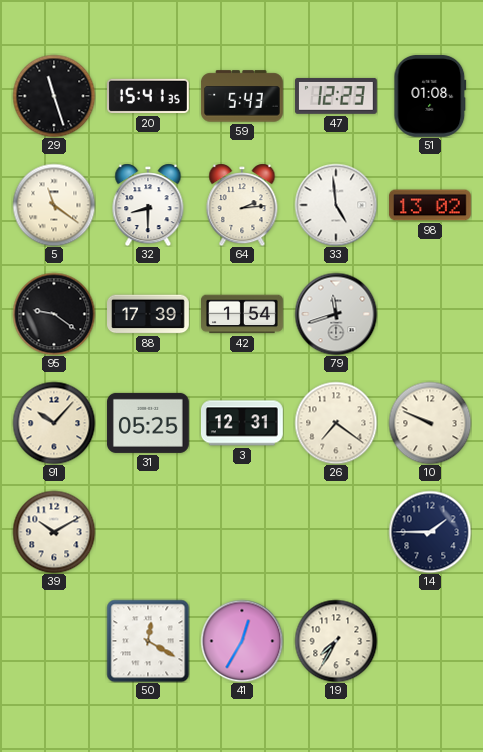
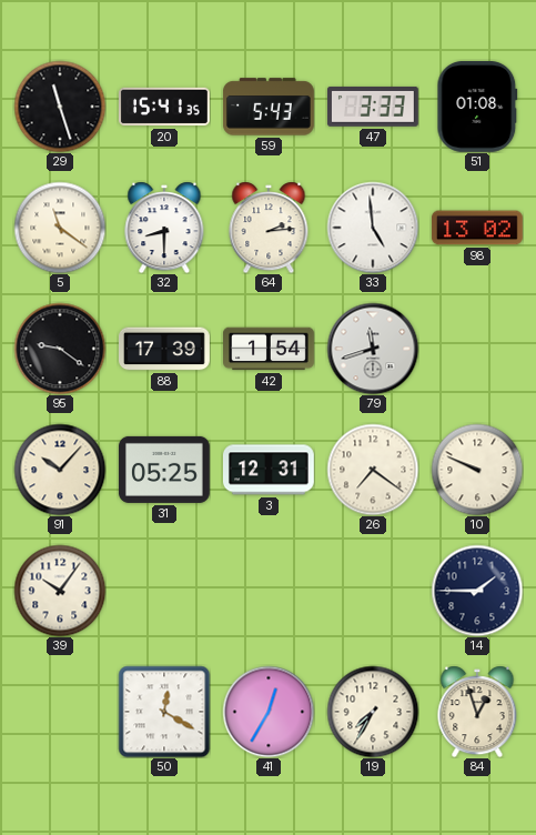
47: 12:23 -> 3:33
39: 10:10 -> 10:06
84: none -> 12:57
